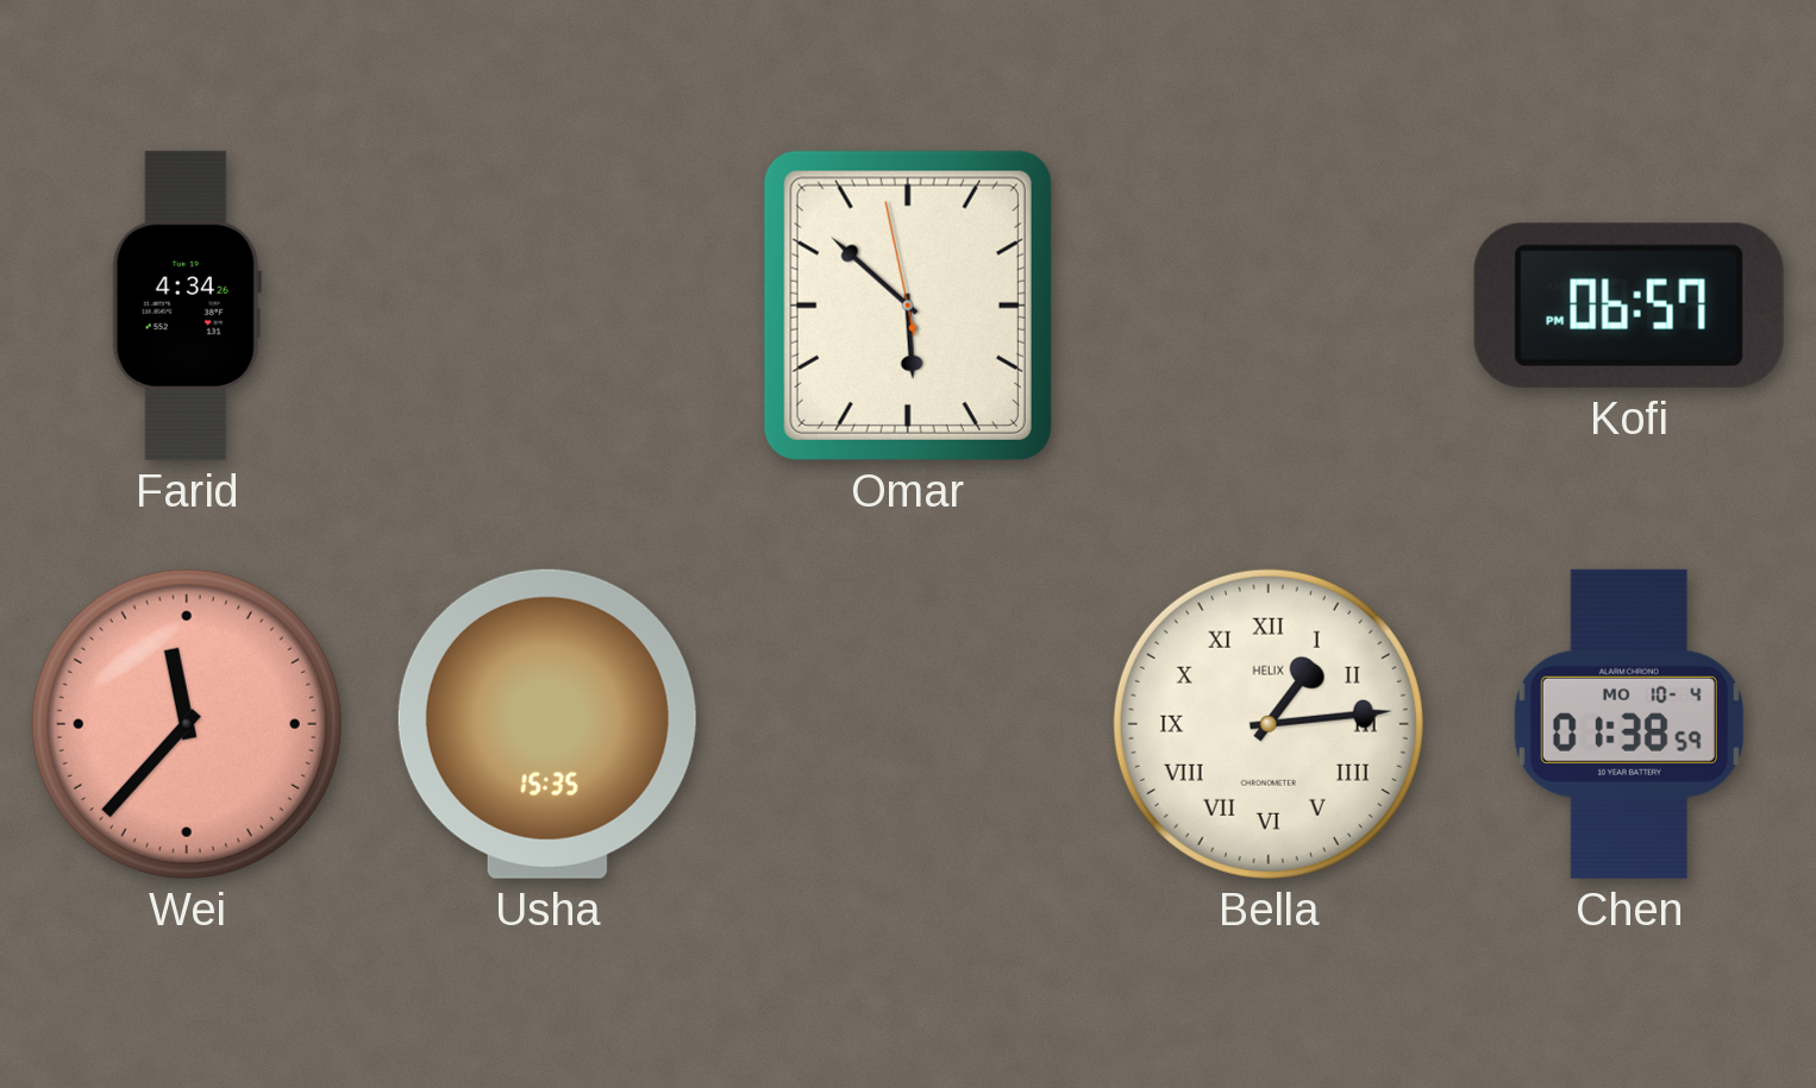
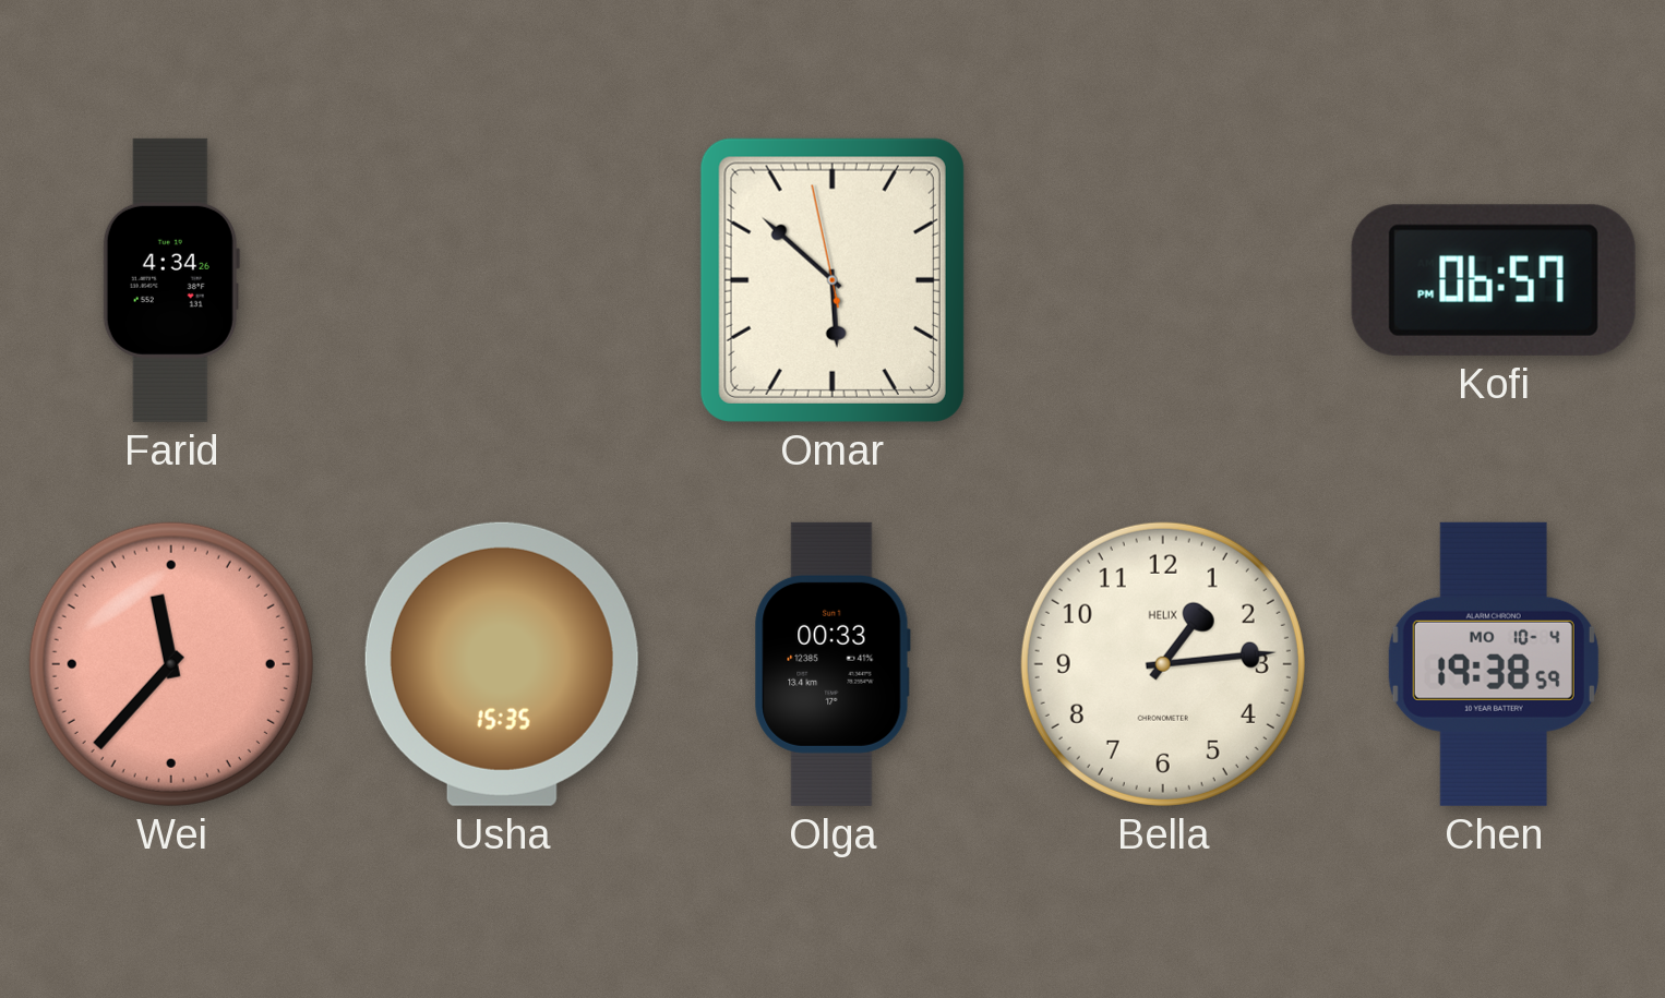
Olga: none -> 00:33
Bella numerals: Roman -> Arabic
Chen: 01:38 -> 19:38
